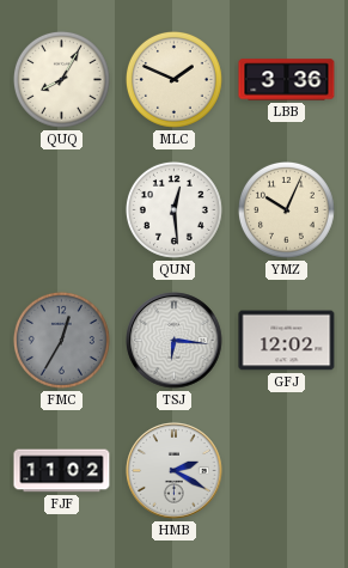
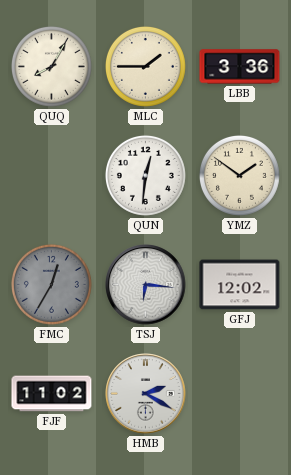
MLC: 1:49 -> 1:45
QUN: 12:29 -> 12:31
YMZ: 10:04 -> 1:51
